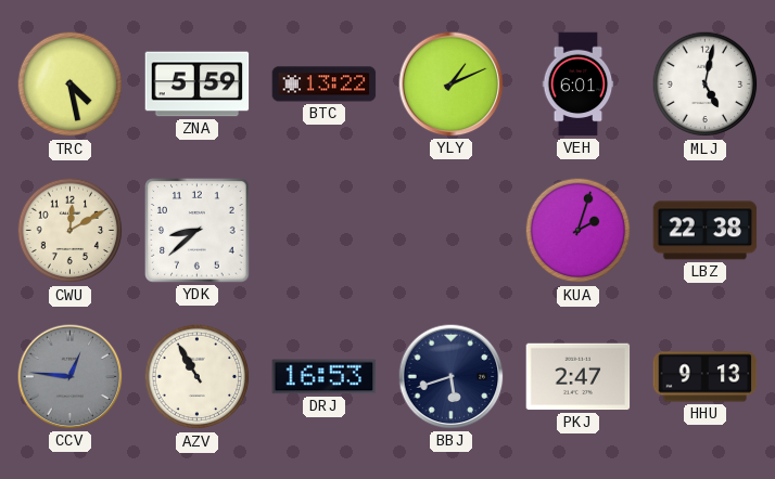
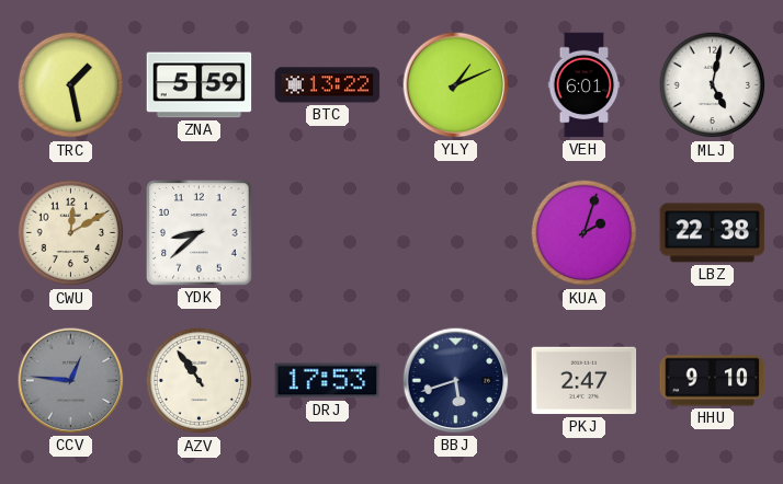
TRC: 4:28 -> 1:28
AZV: 10:55 -> 10:54
DRJ: 16:53 -> 17:53
HHU: 9:13 -> 9:10
